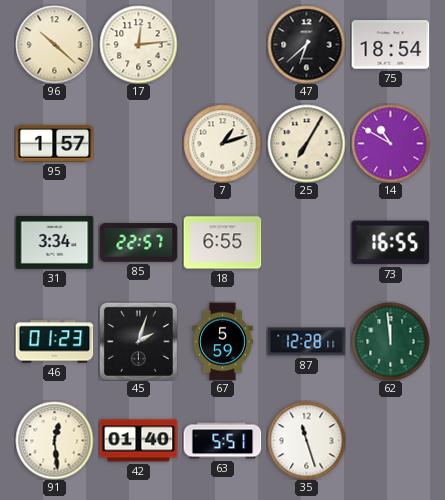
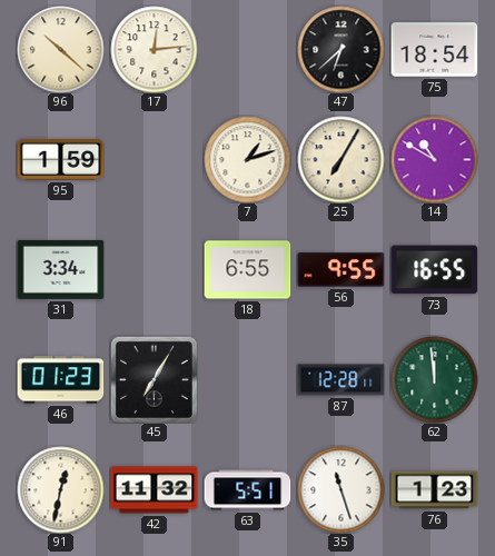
95: 1:57 -> 1:59
85: 22:57 -> none
56: none -> 9:55
45: 2:03 -> 7:05
67: 5:59 -> none
91: 12:29 -> 12:32
42: 01:40 -> 11:32
76: none -> 1:23
